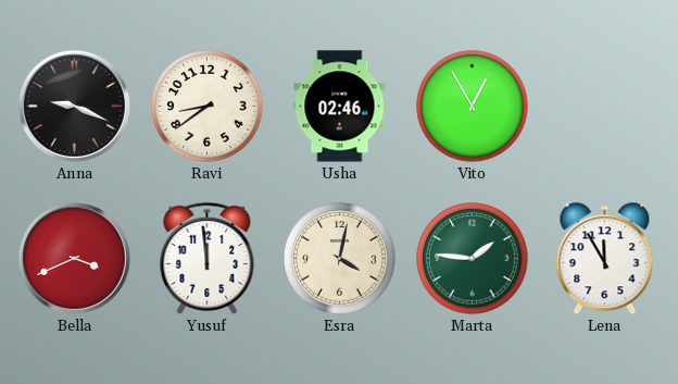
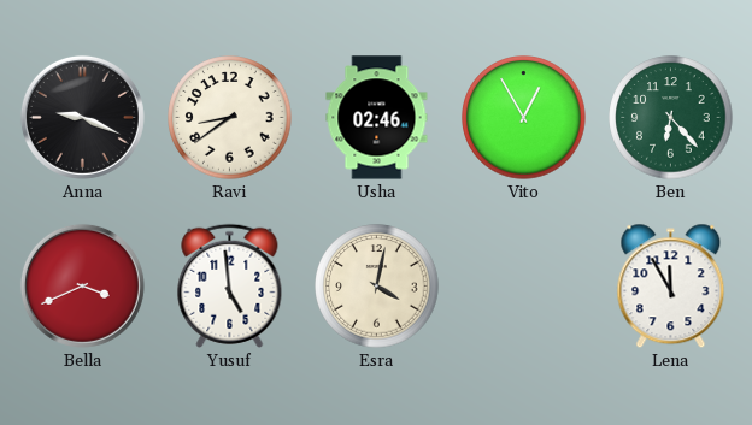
Ben: none -> 6:23
Yusuf: 11:59 -> 4:59
Marta: 1:46 -> none
